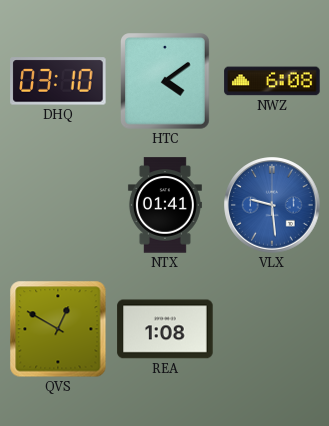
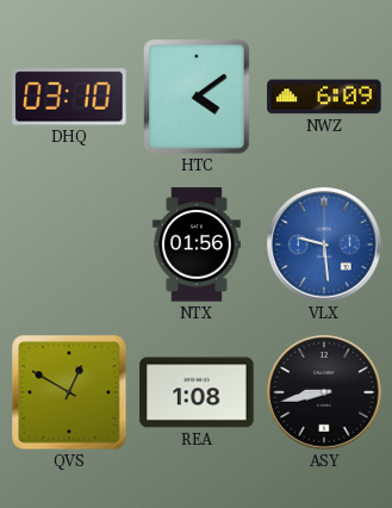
NWZ: 6:08 -> 6:09
NTX: 01:41 -> 01:56
ASY: none -> 8:43
